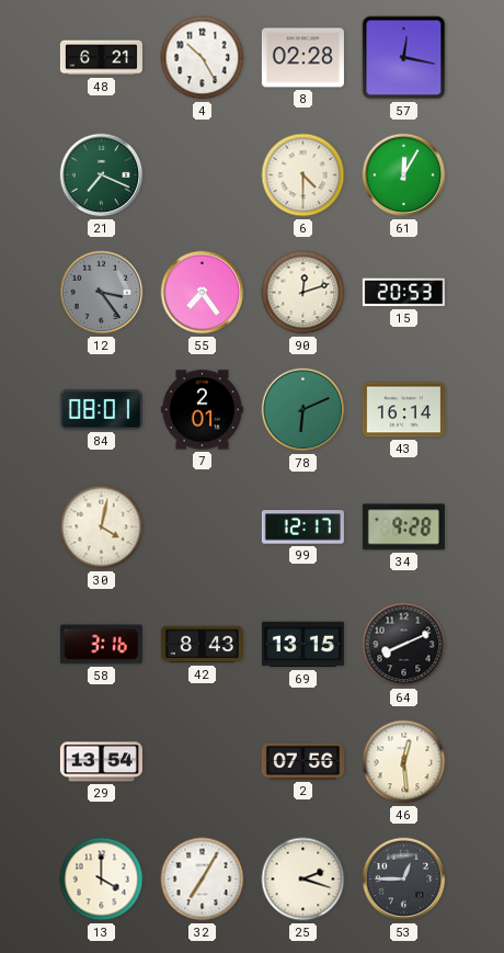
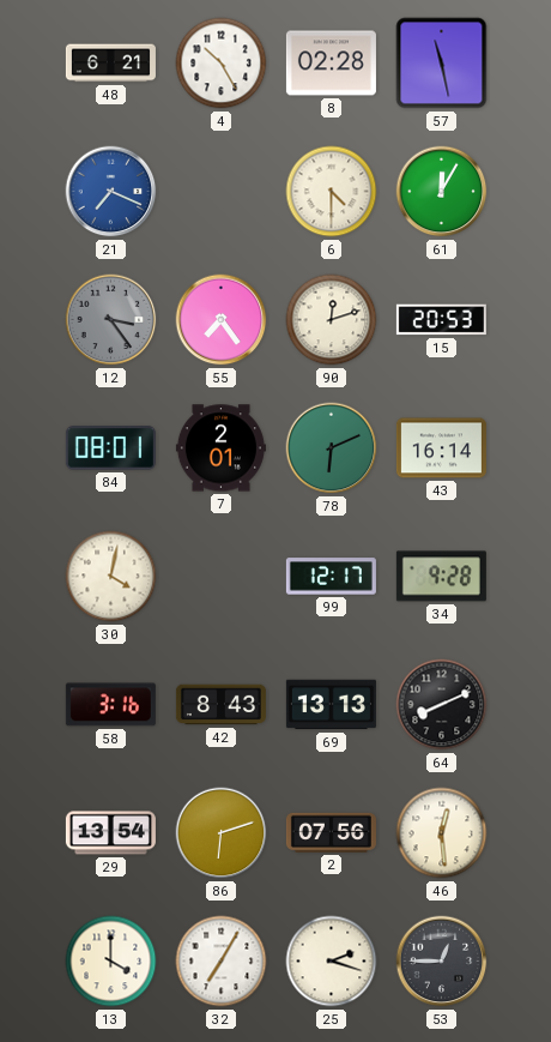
57: 12:17 -> 11:28
21 dial: green -> blue
69: 13:15 -> 13:13
86: none -> 6:12
